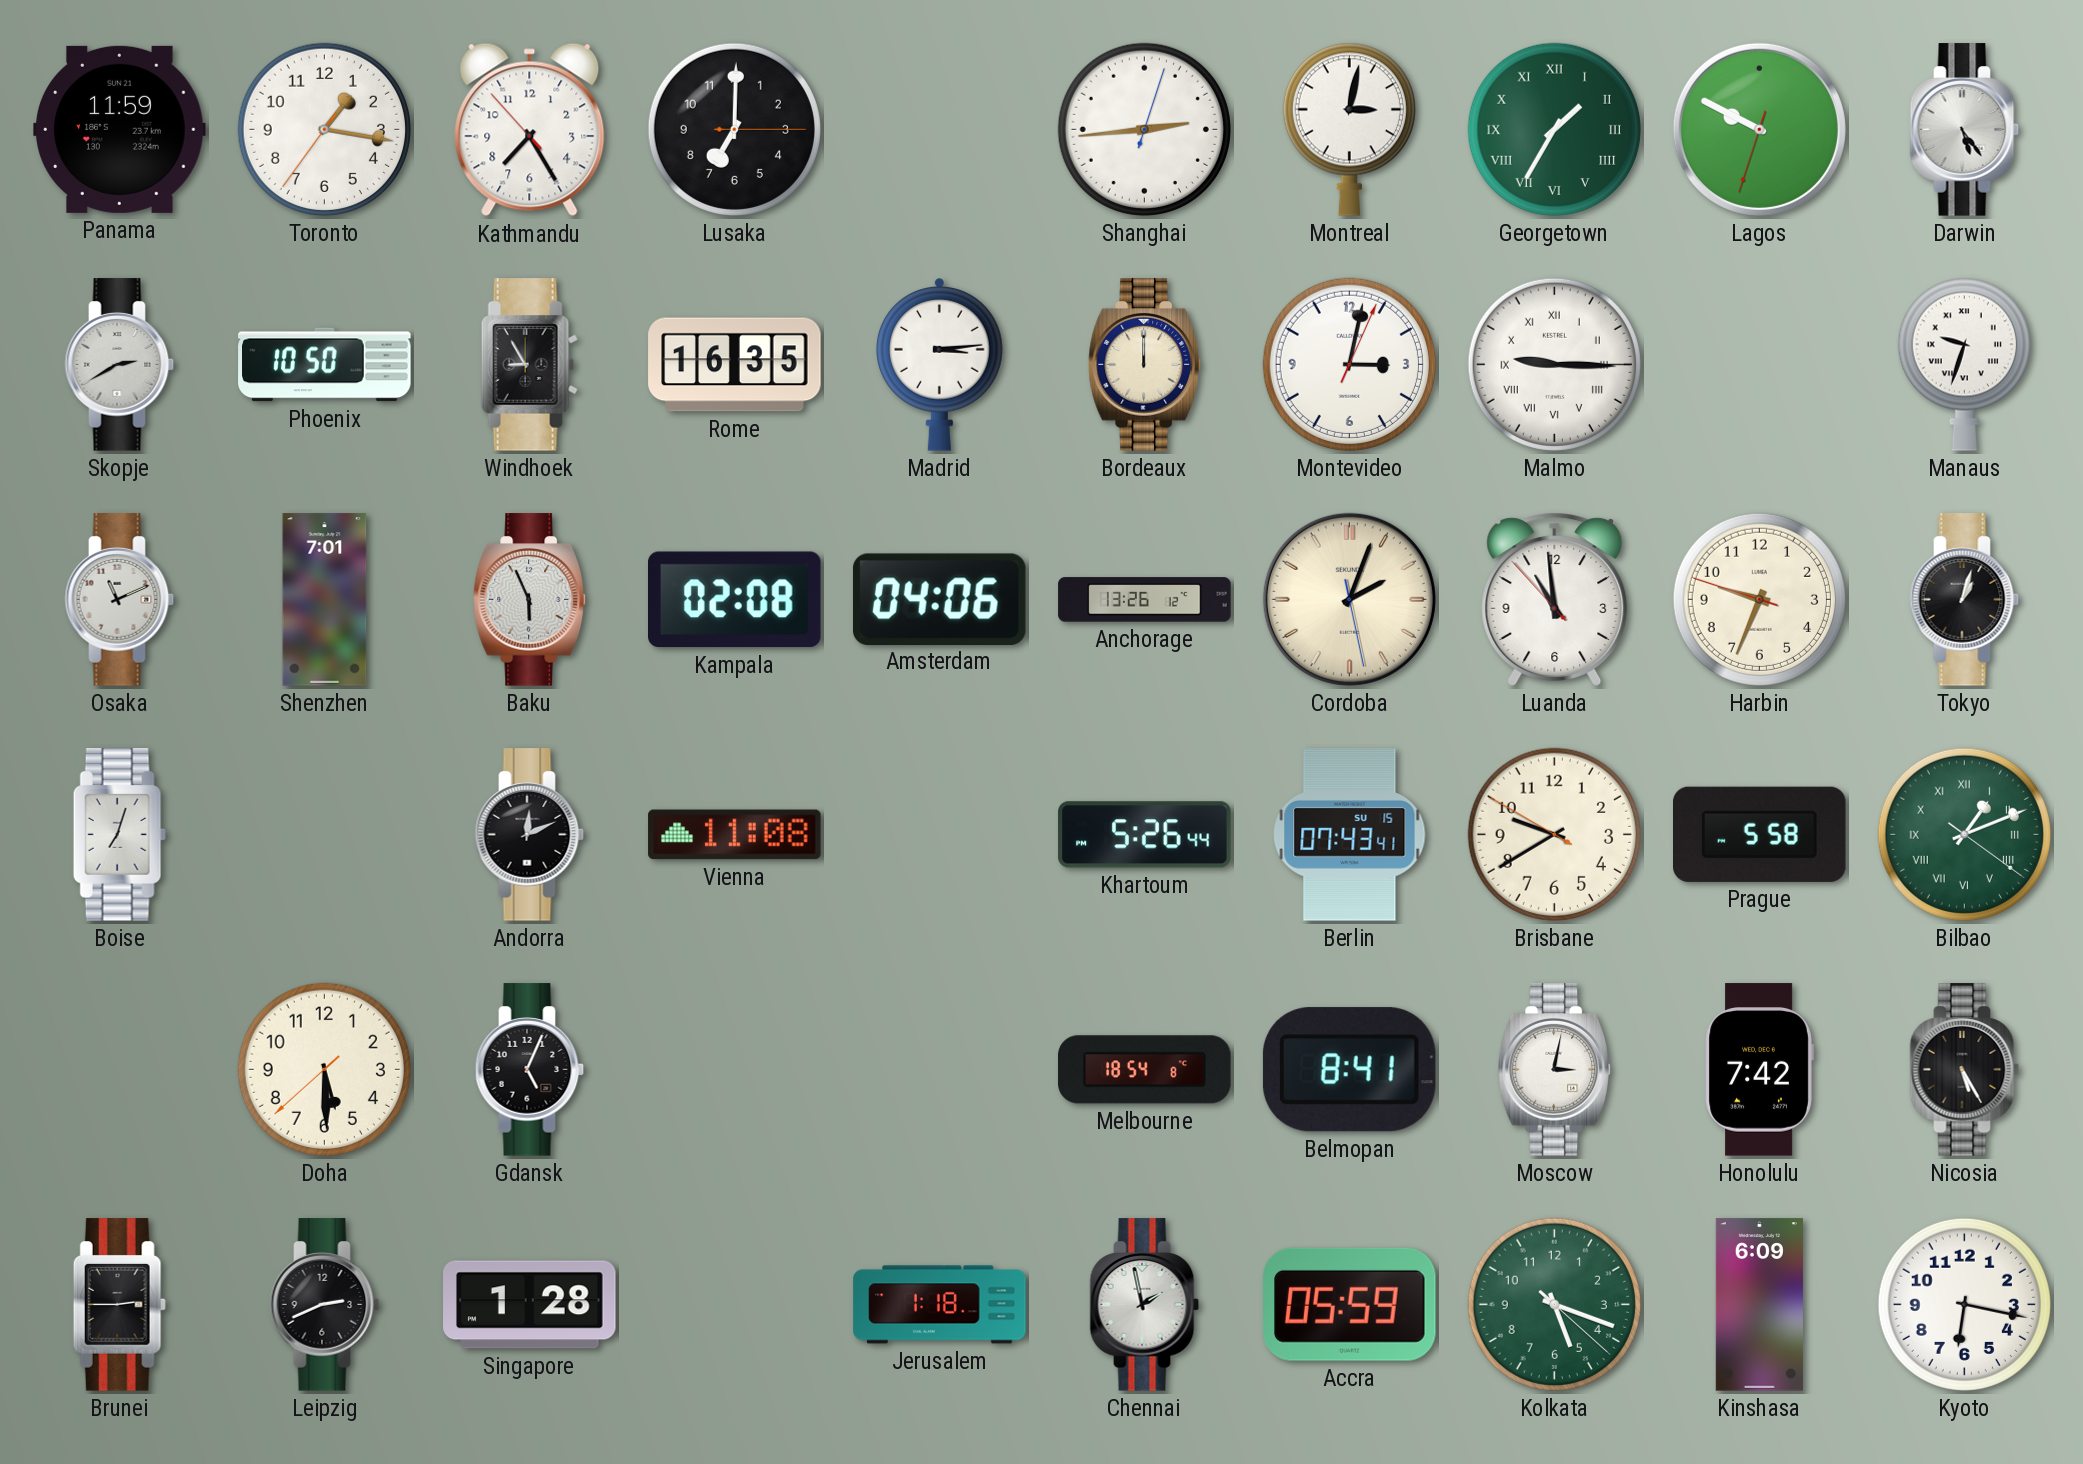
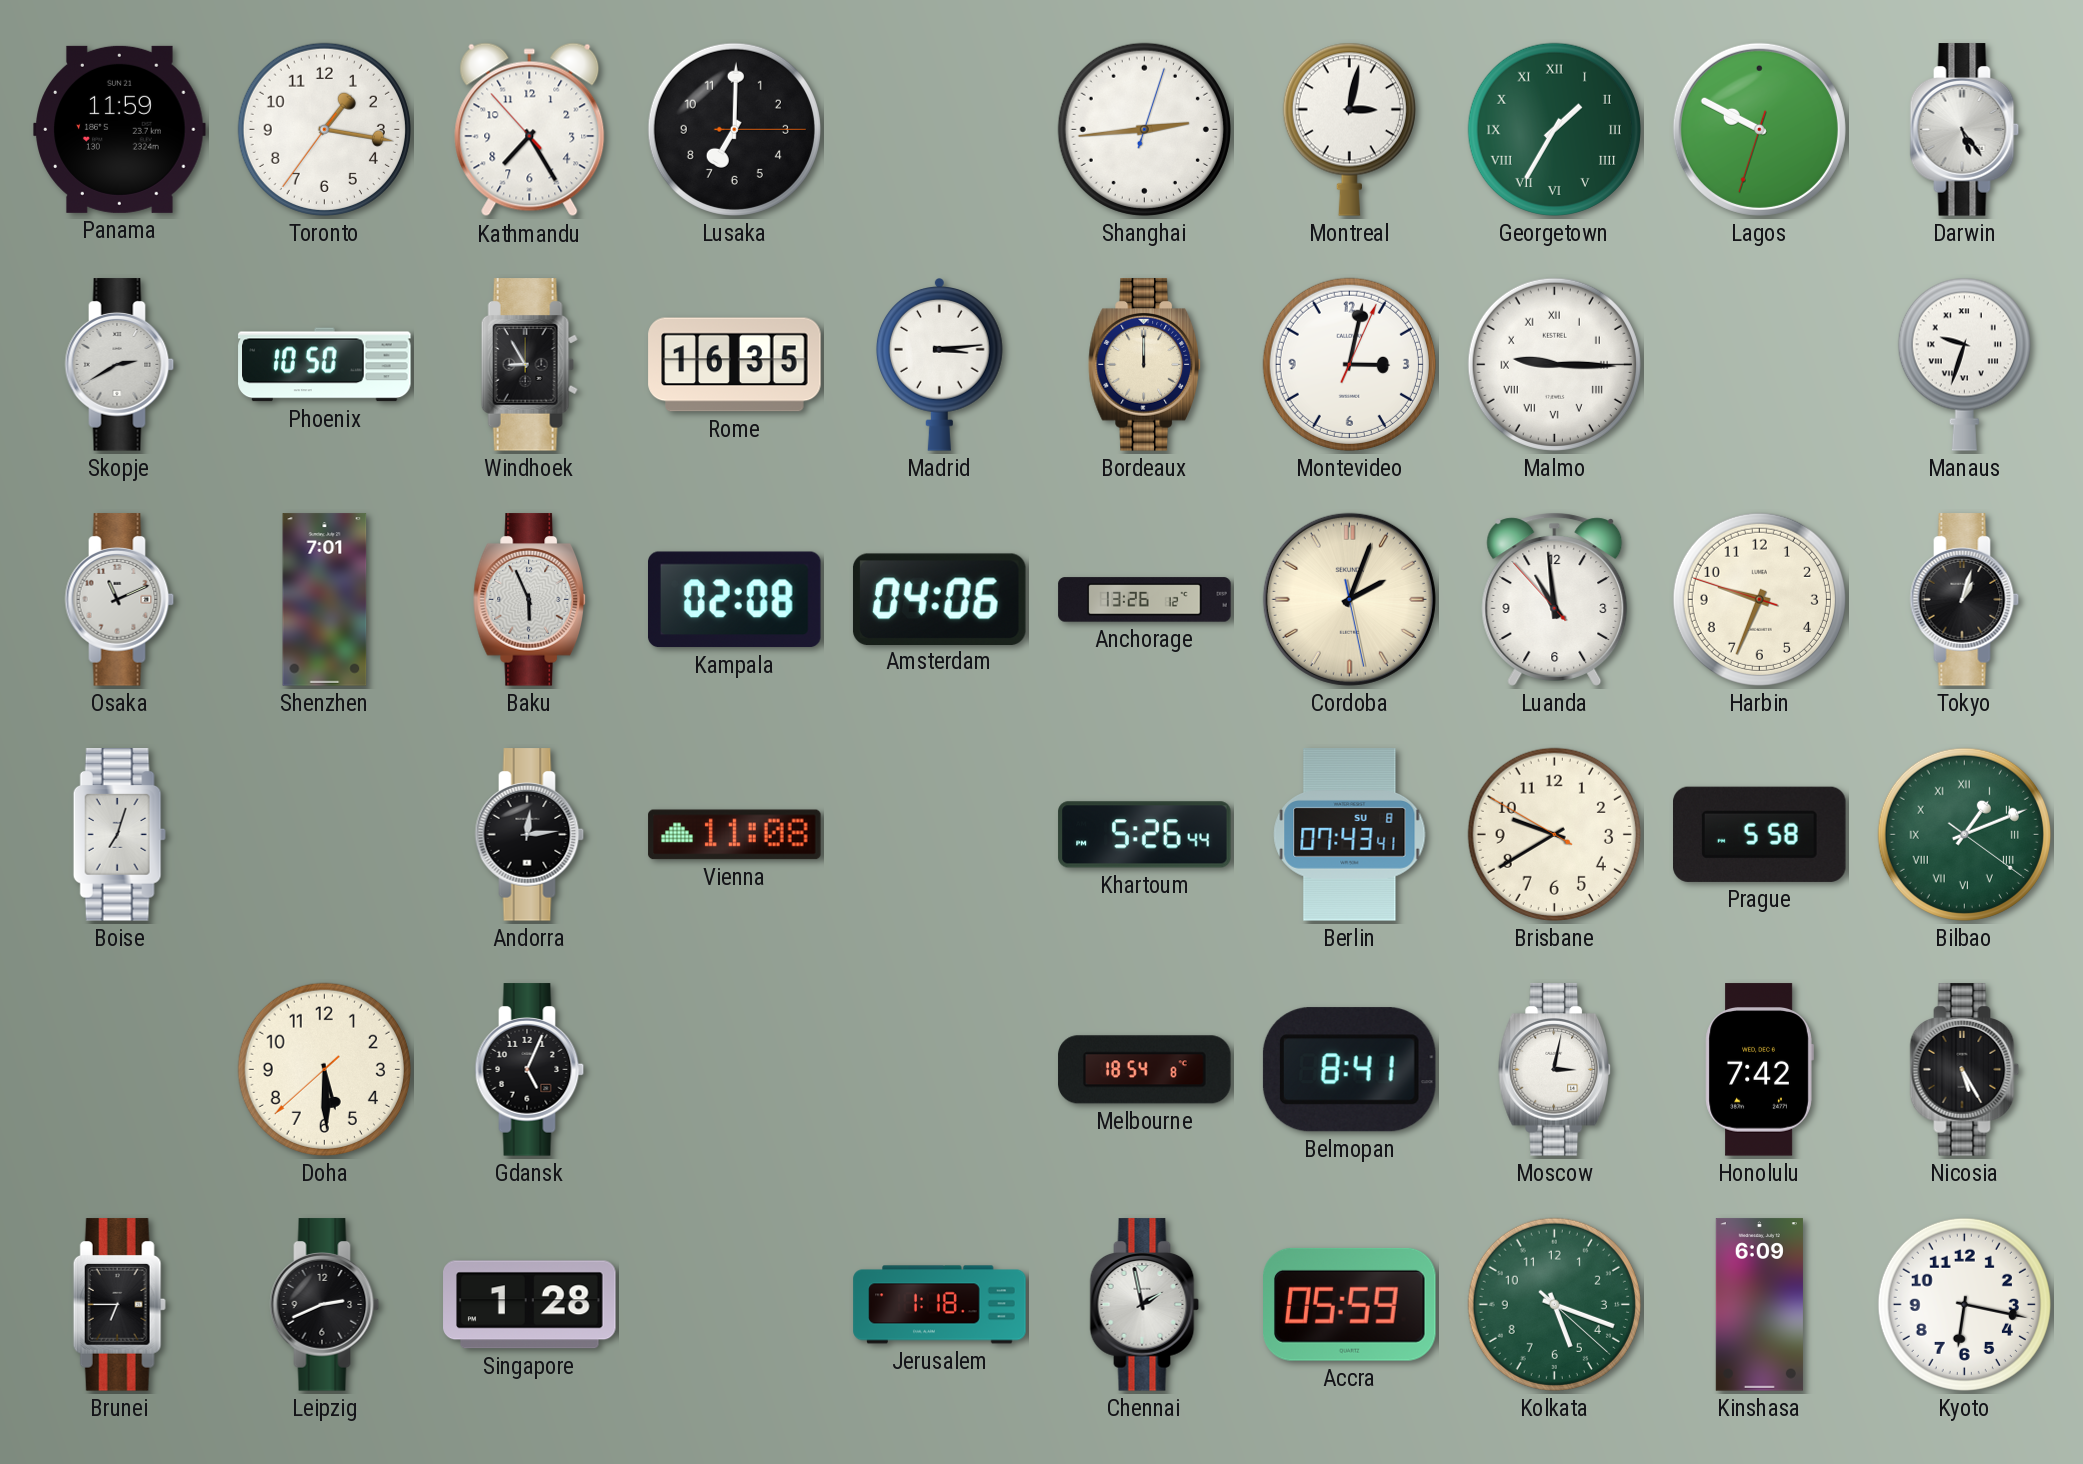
Andorra: 12:11 -> 12:14
Berlin date: SU 15 -> SU 8
Brunei: 2:45 -> 6:45
